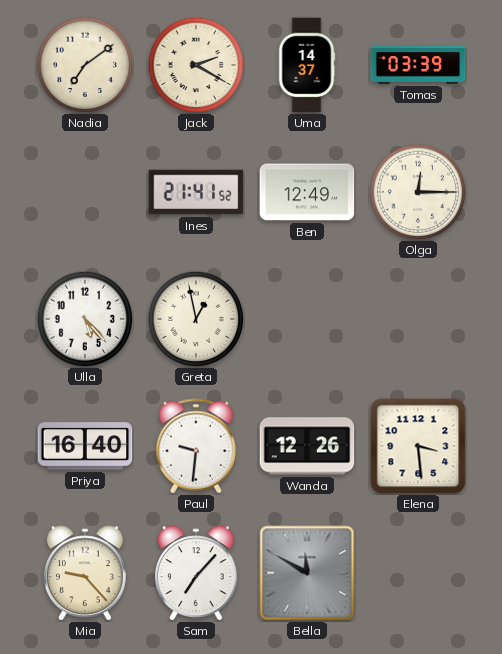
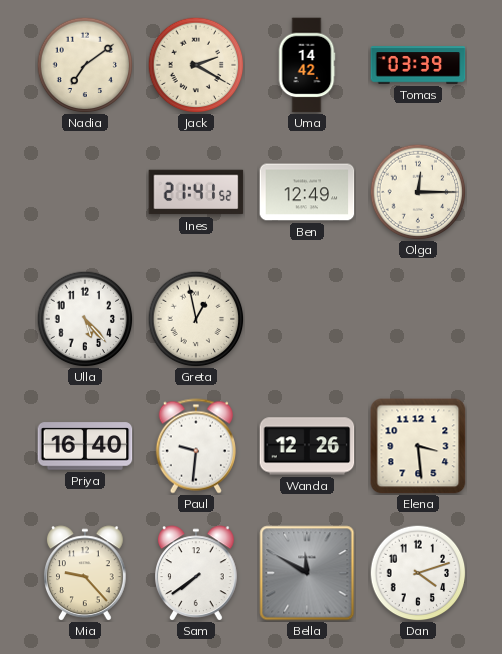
Uma: 14:37 -> 14:42
Sam: 7:07 -> 7:39
Dan: none -> 4:12
